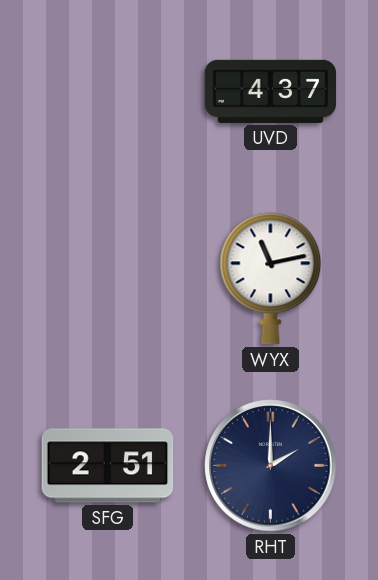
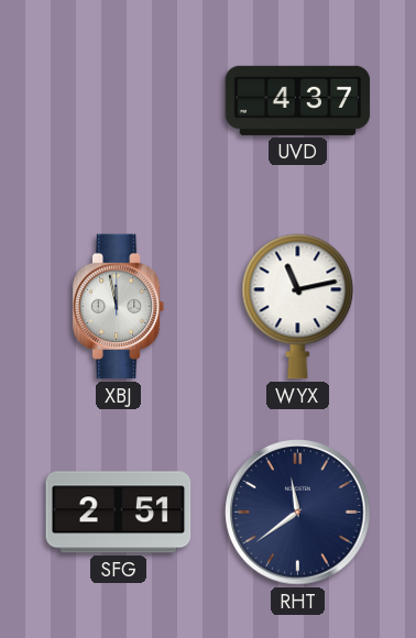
XBJ: none -> 11:58
RHT: 2:00 -> 11:39
